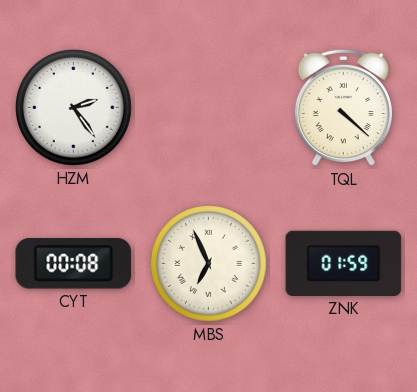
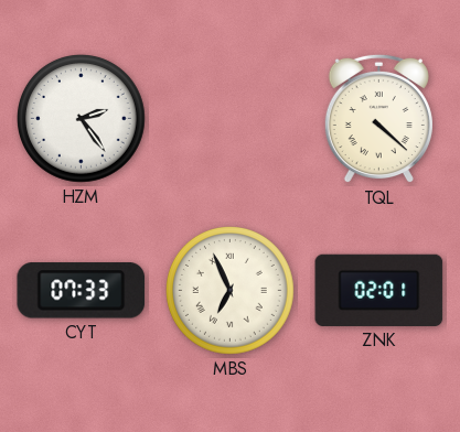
CYT: 00:08 -> 07:33
ZNK: 01:59 -> 02:01
